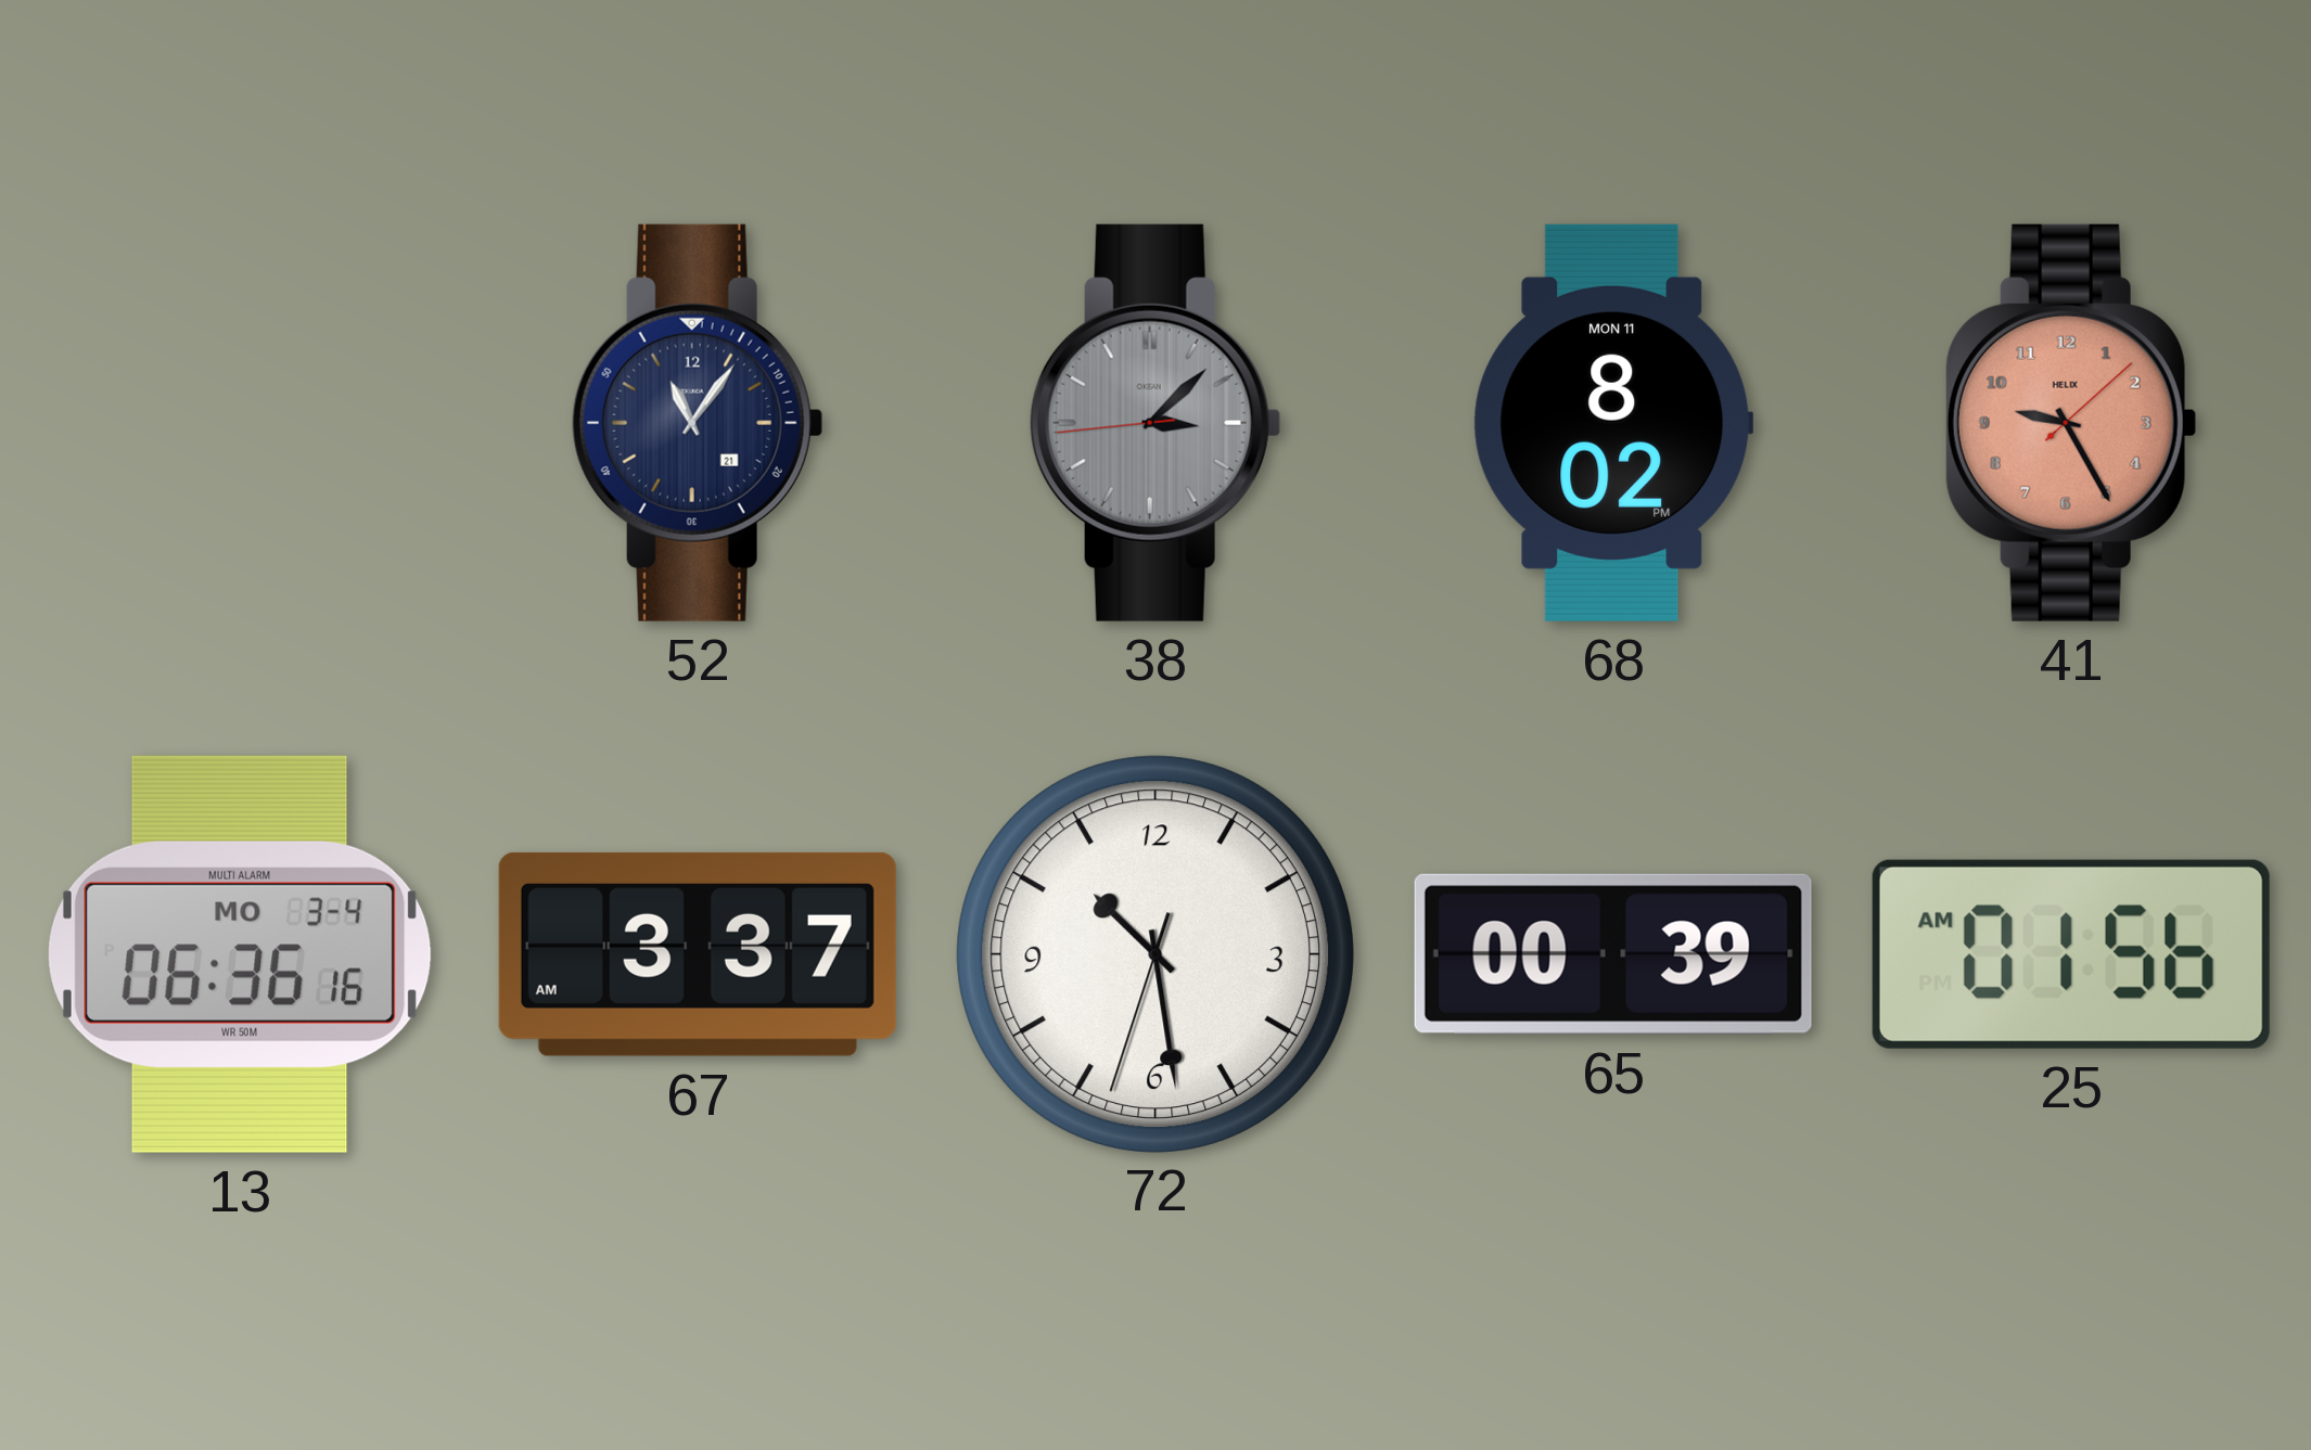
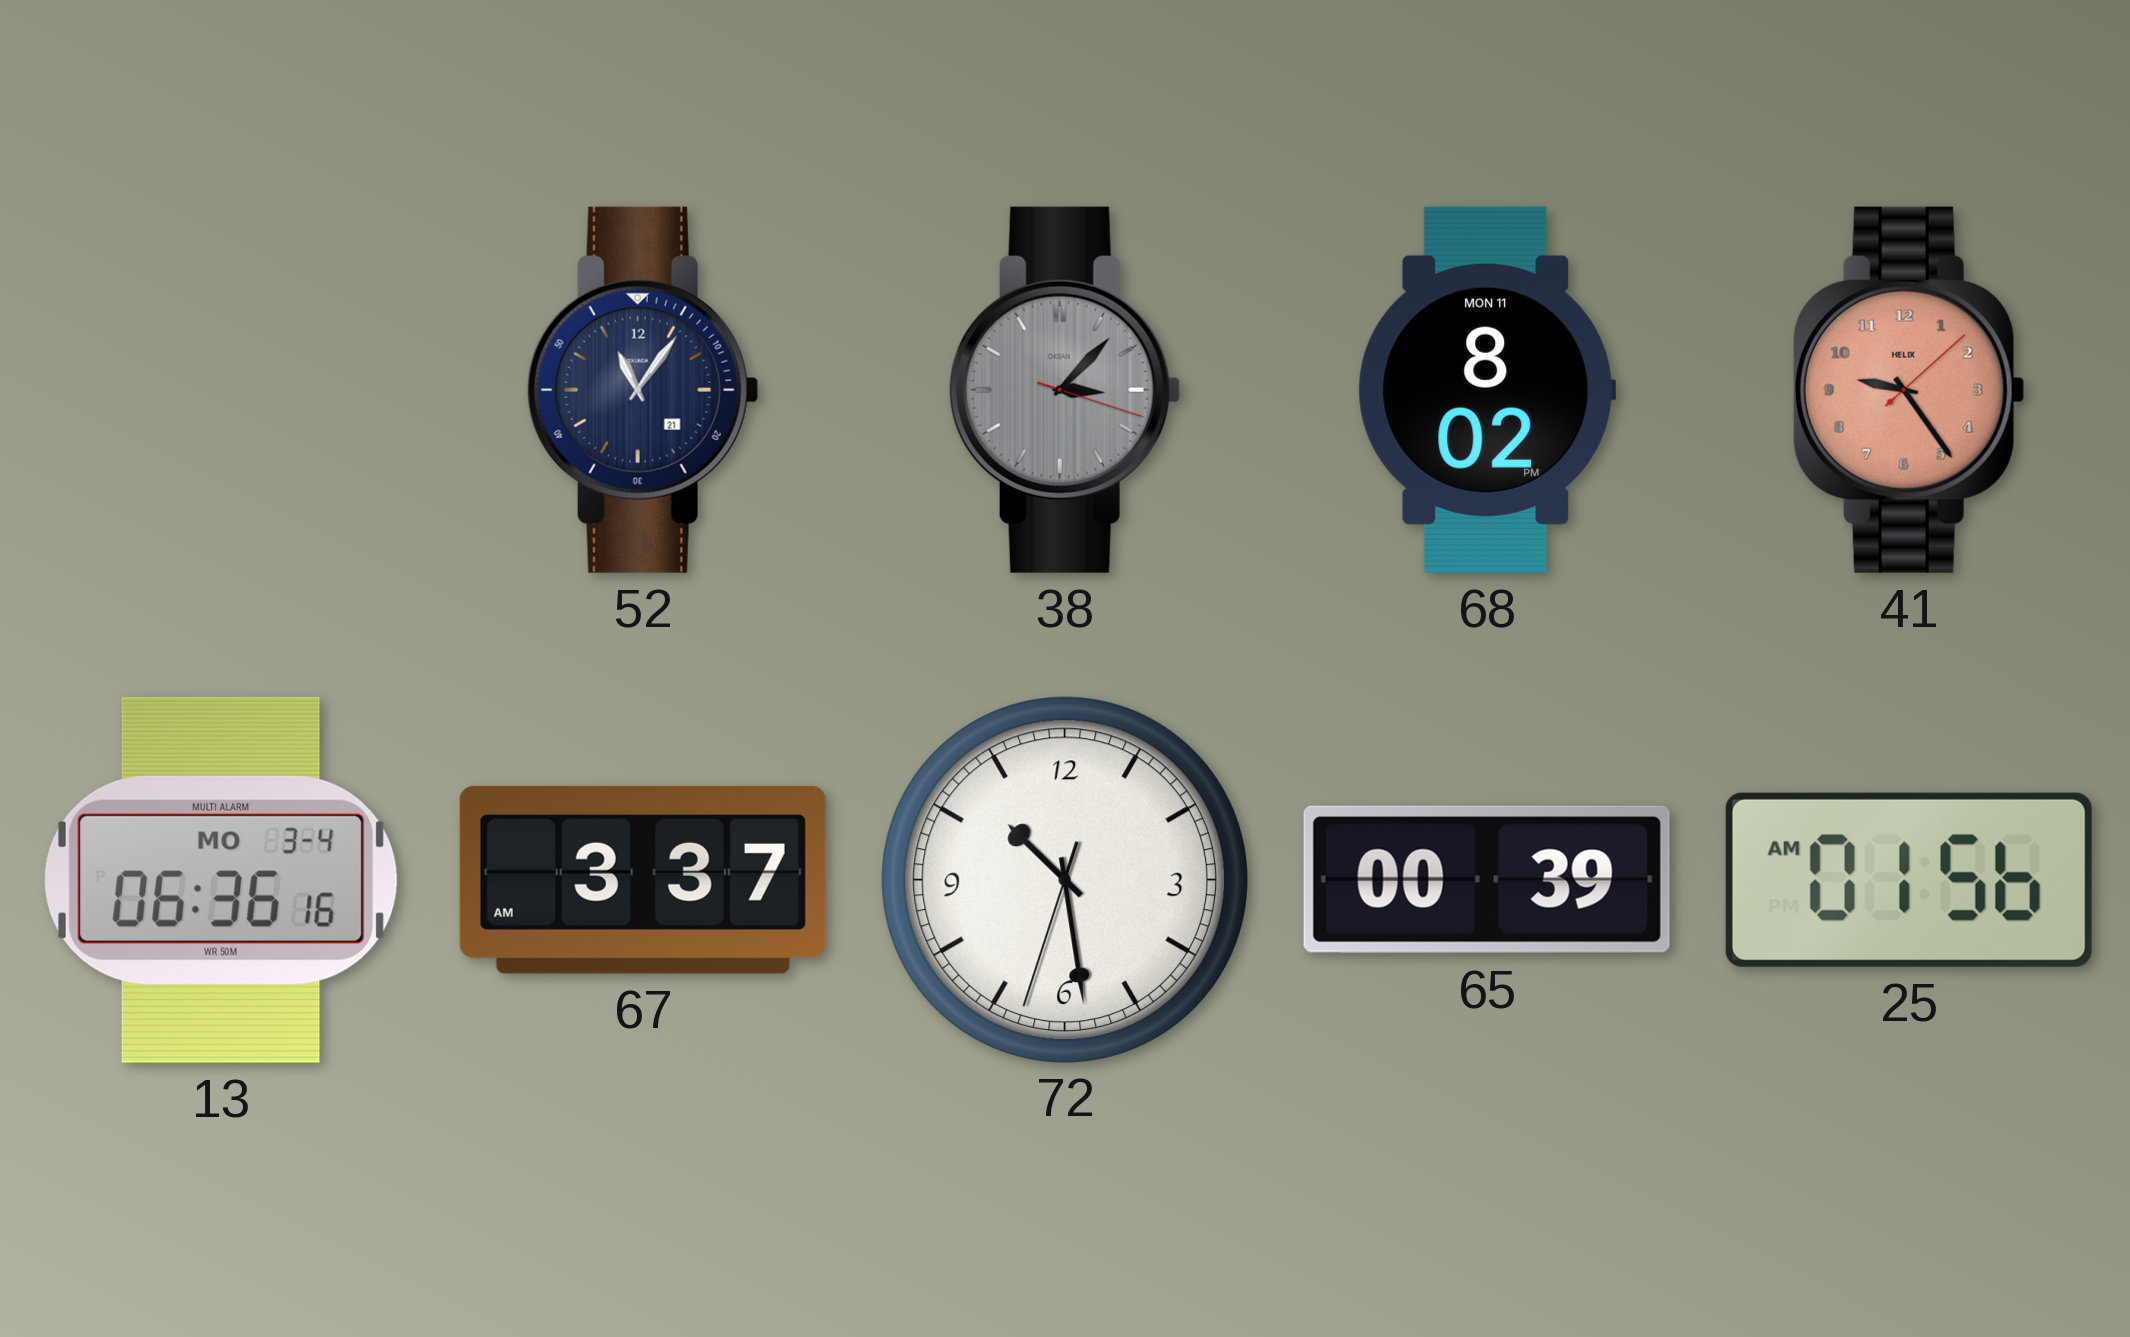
38: 3:07:44 -> 3:07:18
41: 9:25 -> 9:24
